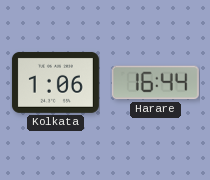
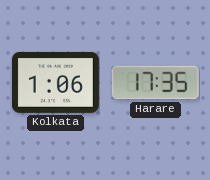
Harare: 16:44 -> 17:35
